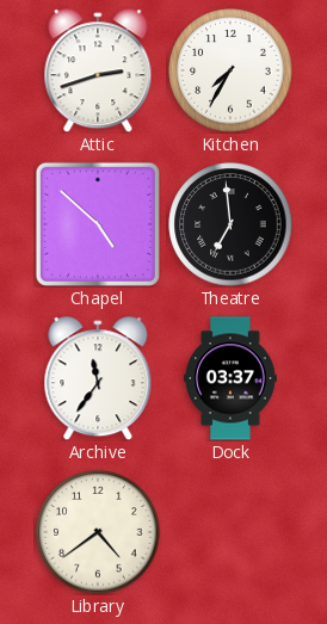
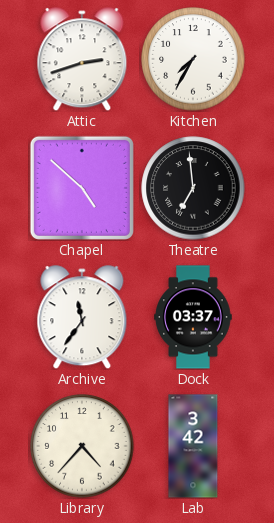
Library: 4:39 -> 4:37
Lab: none -> 3:42
